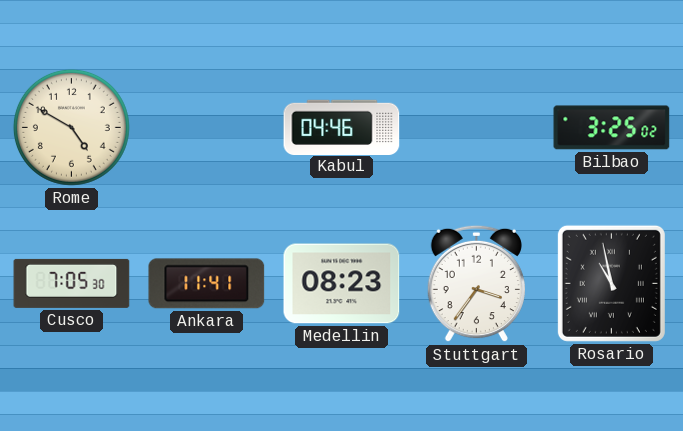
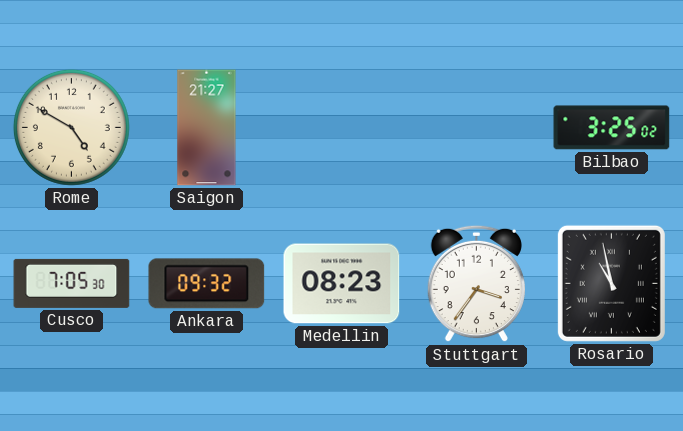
Saigon: none -> 21:27
Kabul: 04:46 -> none
Ankara: 11:41 -> 09:32
